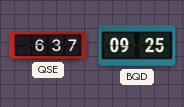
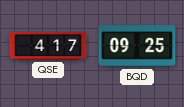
QSE: 6:37 -> 4:17
